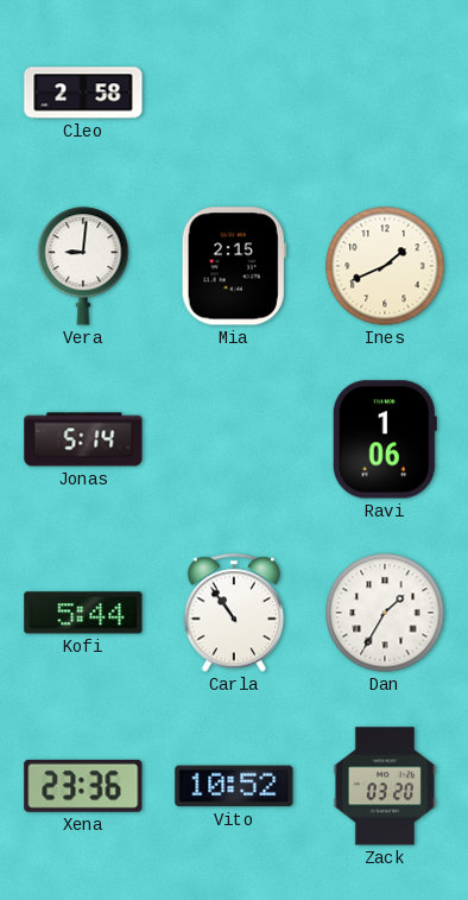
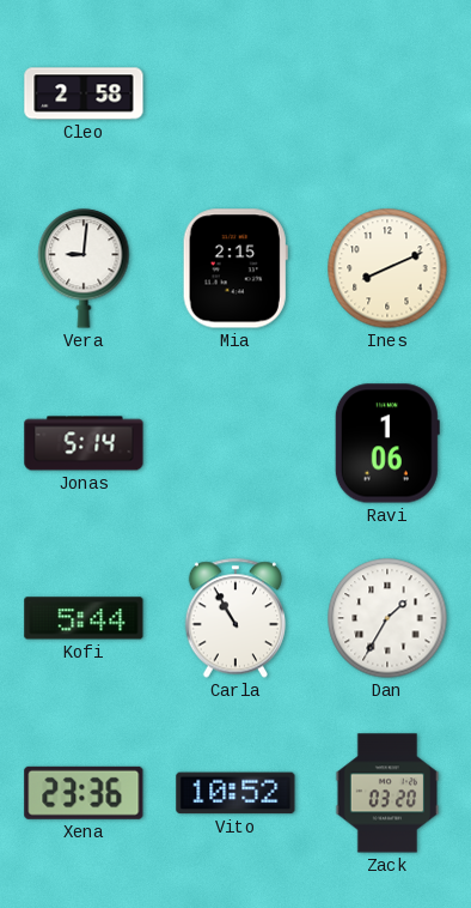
Ines: 1:41 -> 8:11
Carla: 10:54 -> 10:55
